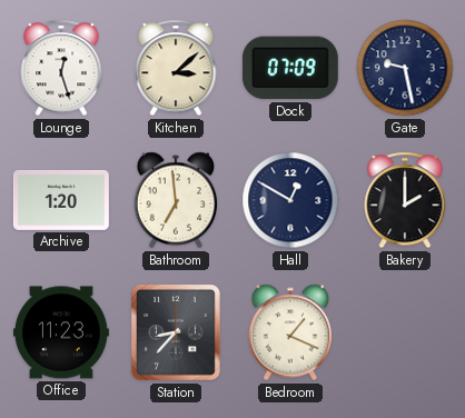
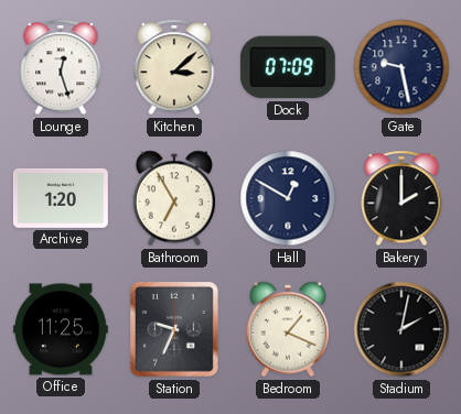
Bathroom: 6:59 -> 6:55
Office: 11:23 -> 11:25
Station: 8:37 -> 9:34
Stadium: none -> 2:02
